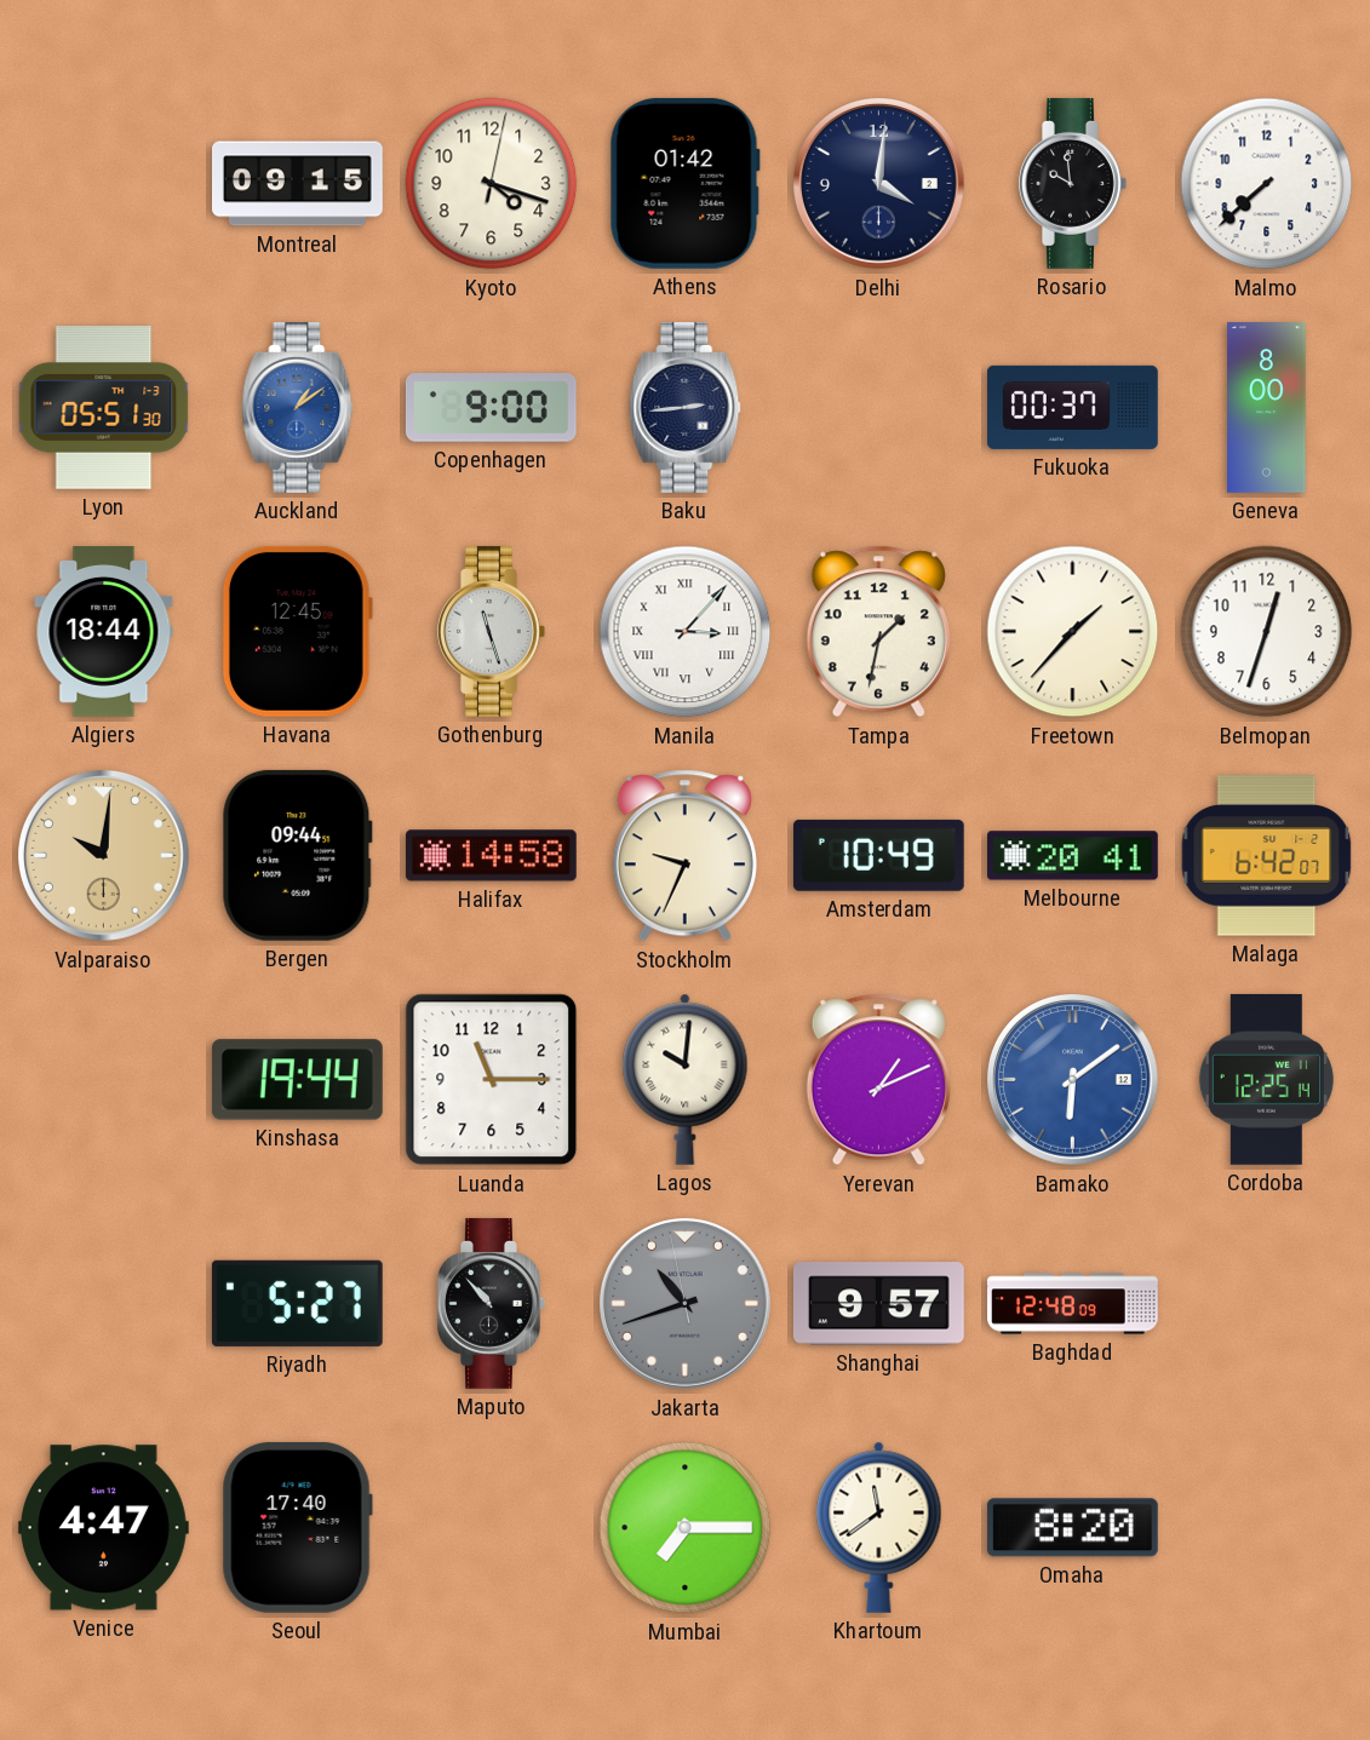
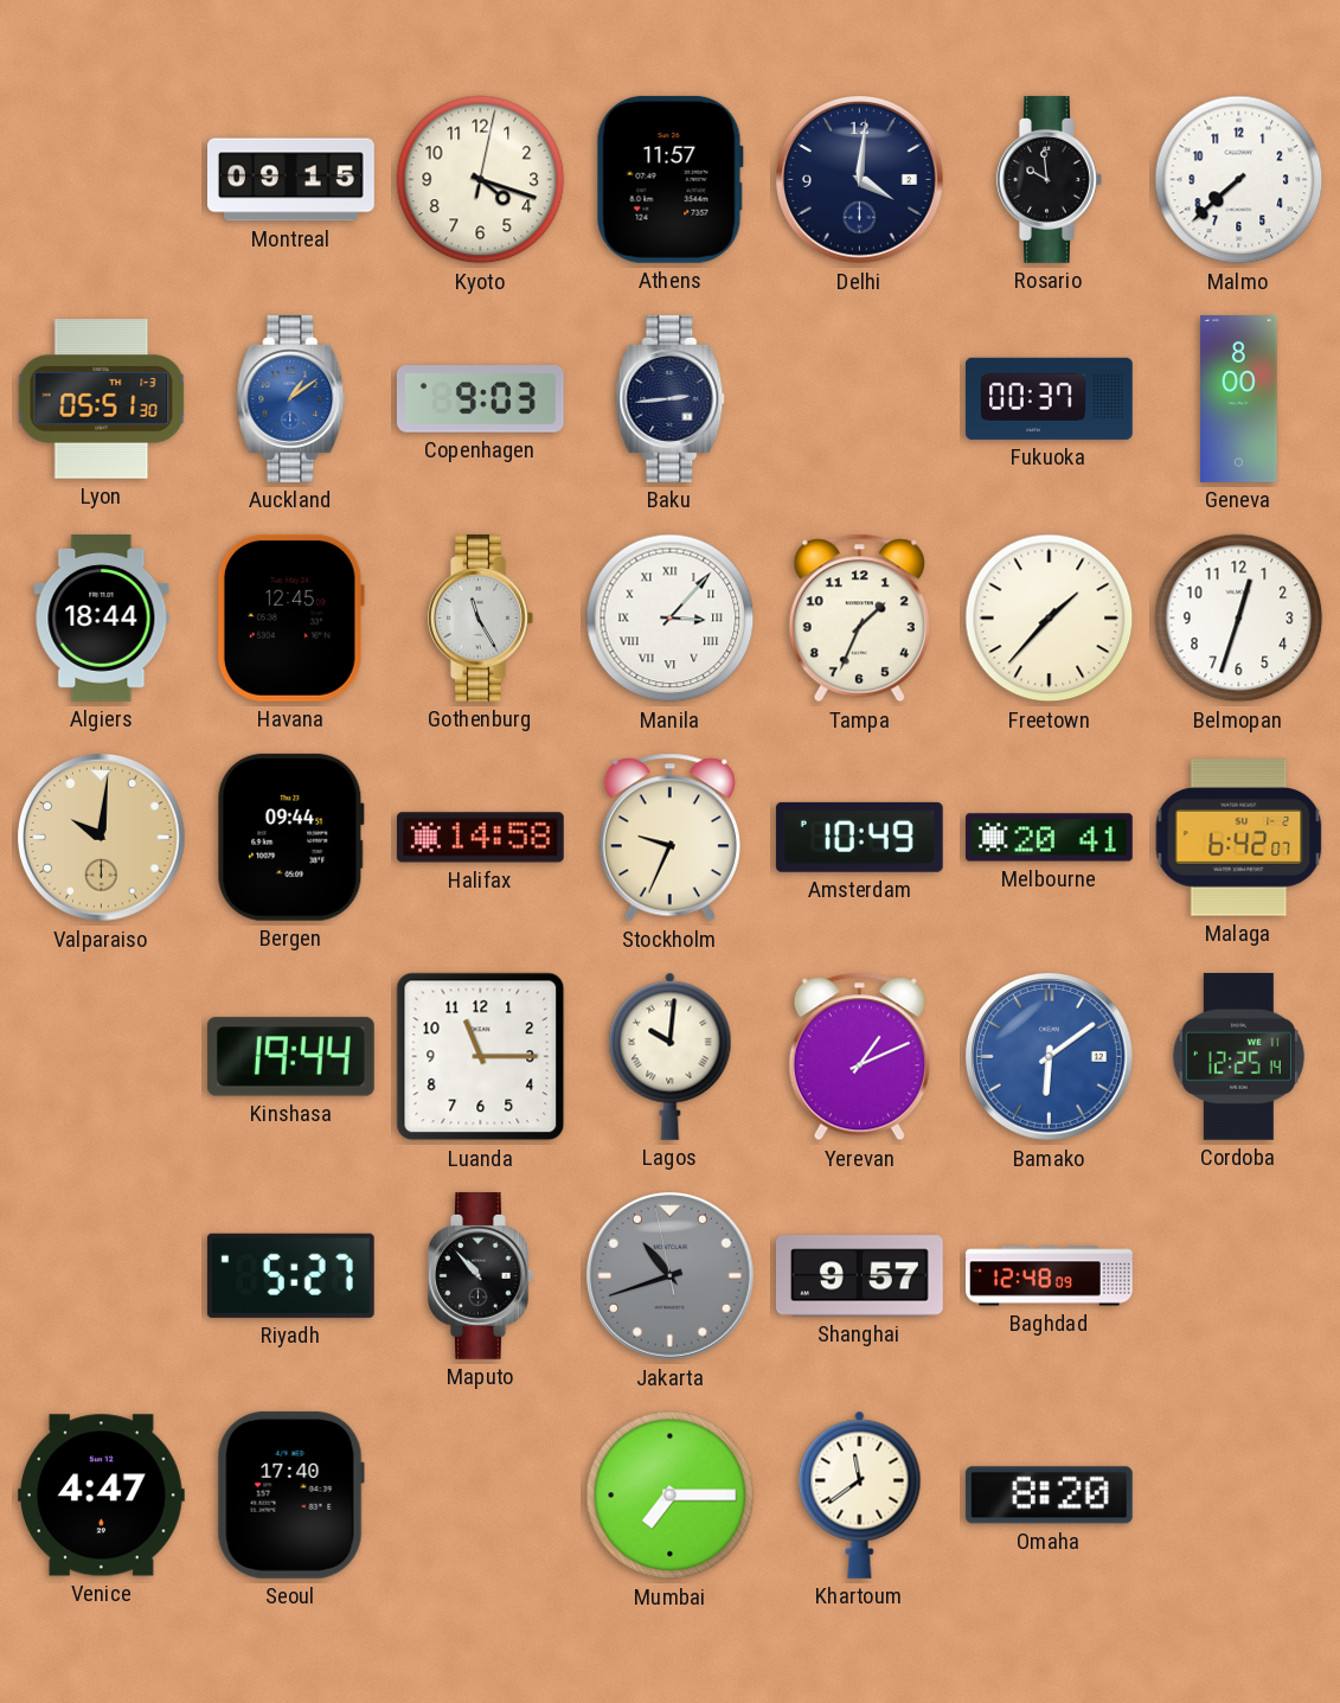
Athens: 01:42 -> 11:57
Copenhagen: 9:00 -> 9:03
Gothenburg: 11:27 -> 11:25
Tampa: 1:32 -> 1:34
